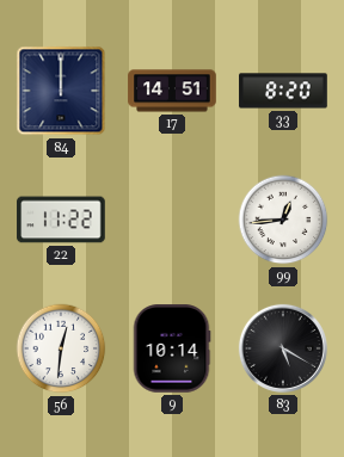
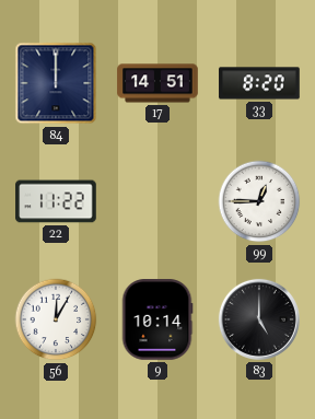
99: 12:44 -> 12:45
56: 12:31 -> 12:05
83: 5:20 -> 5:00
